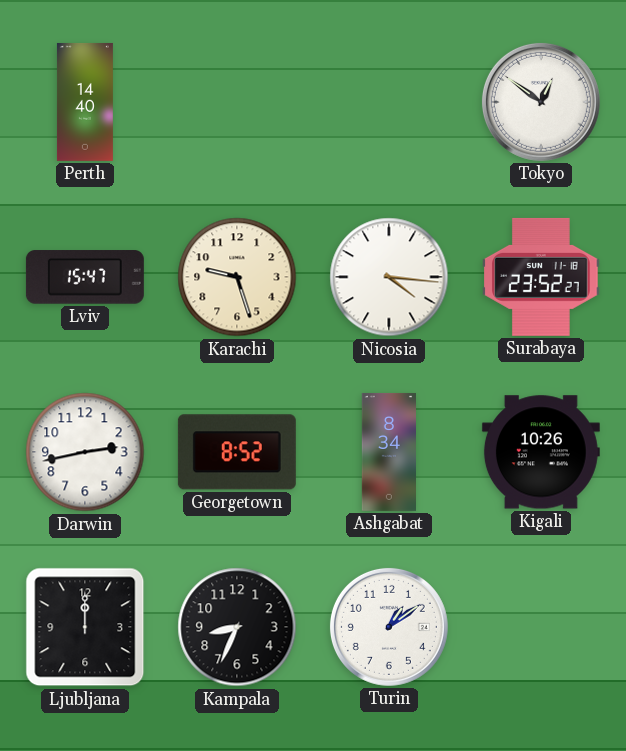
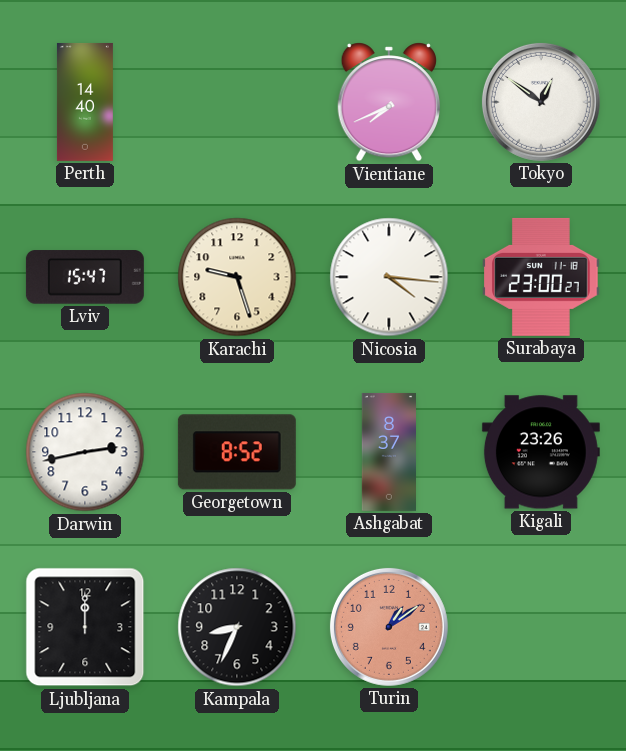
Vientiane: none -> 7:41
Surabaya: 23:52 -> 23:00
Ashgabat: 8:34 -> 8:37
Kigali: 10:26 -> 23:26
Turin dial: white -> salmon
